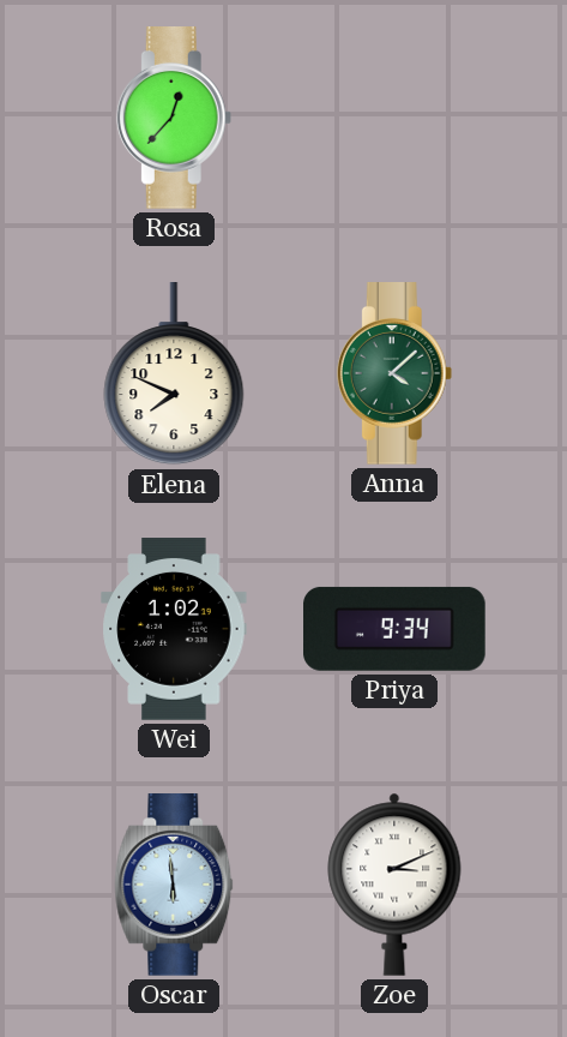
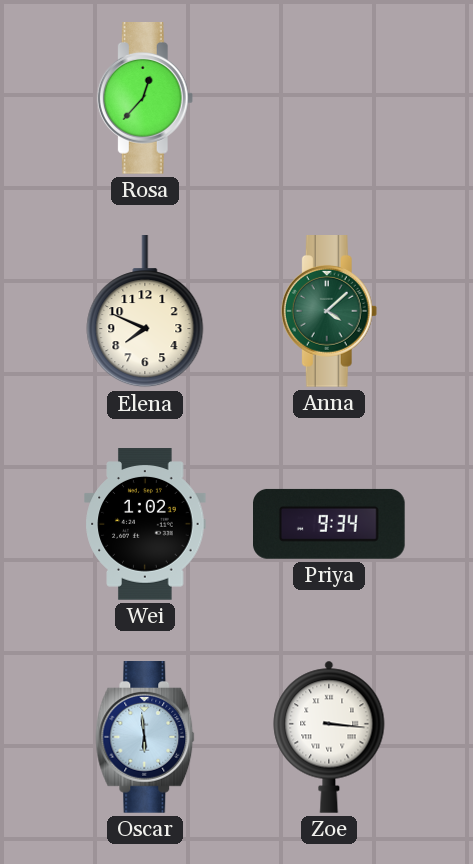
Zoe: 3:11 -> 3:16
